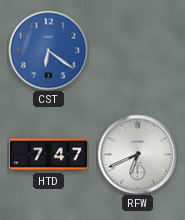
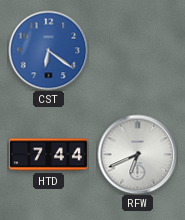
HTD: 7:47 -> 7:44
